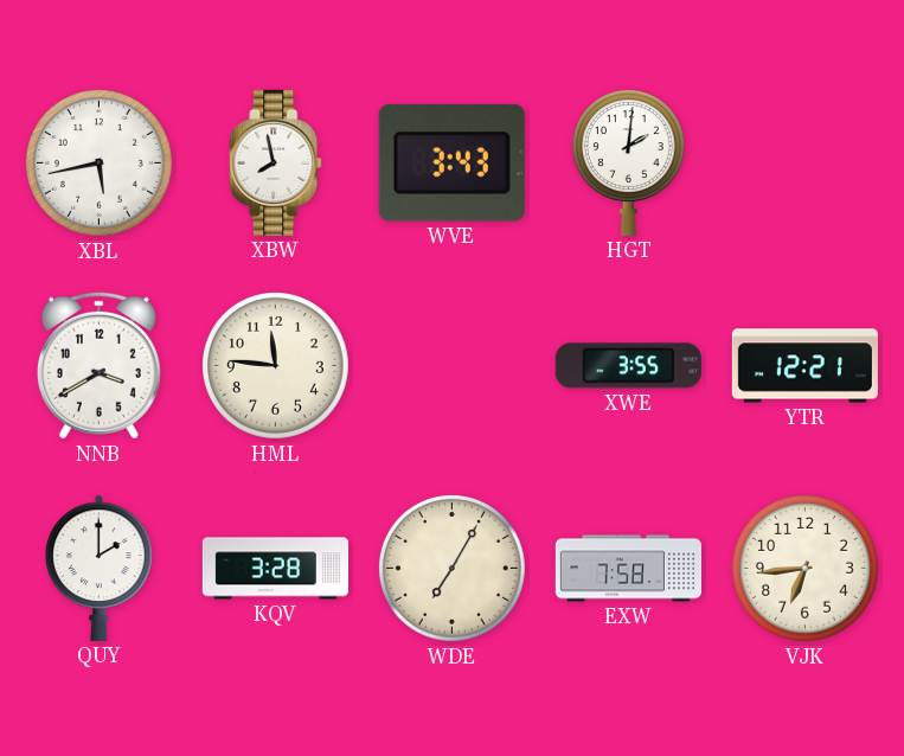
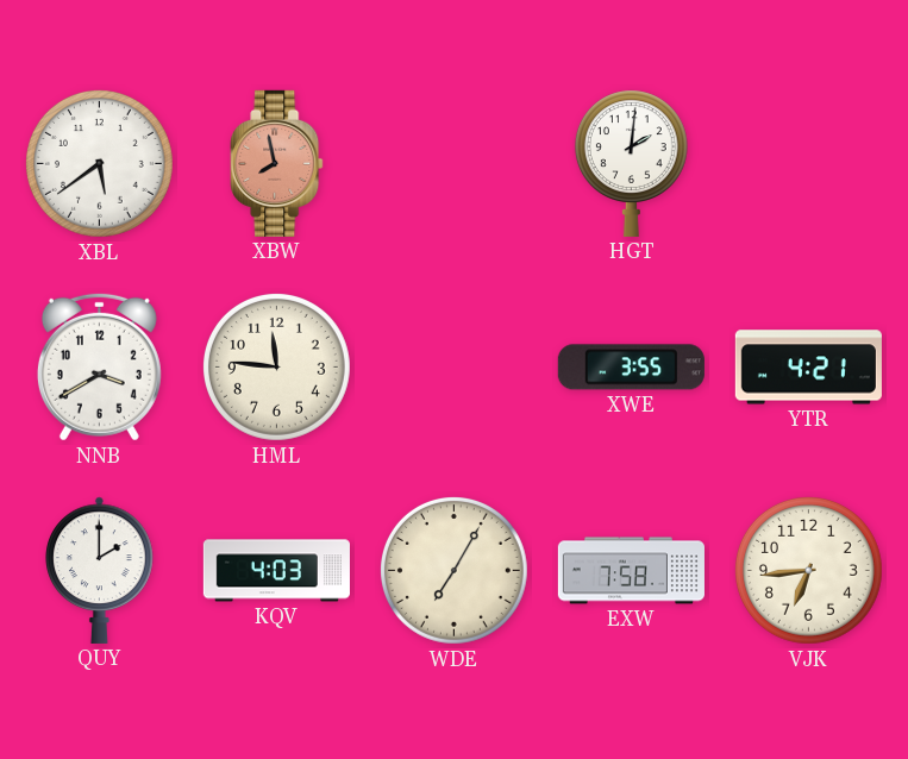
XBL: 5:43 -> 5:39
XBW dial: white -> salmon
WVE: 3:43 -> none
YTR: 12:21 -> 4:21
KQV: 3:28 -> 4:03
